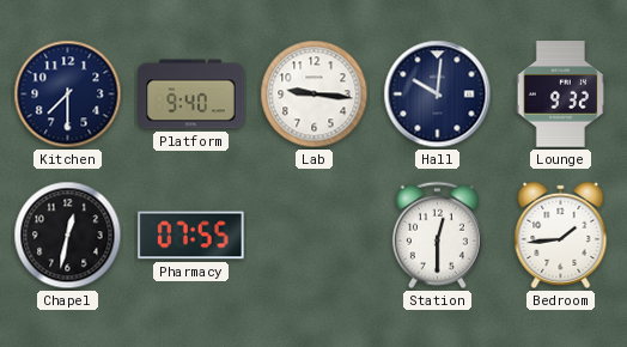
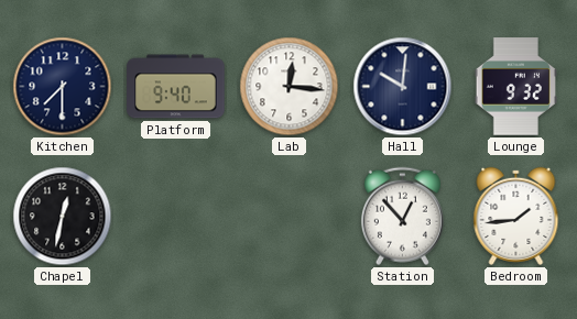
Lab: 9:16 -> 12:16
Pharmacy: 07:55 -> none
Station: 12:30 -> 12:53
